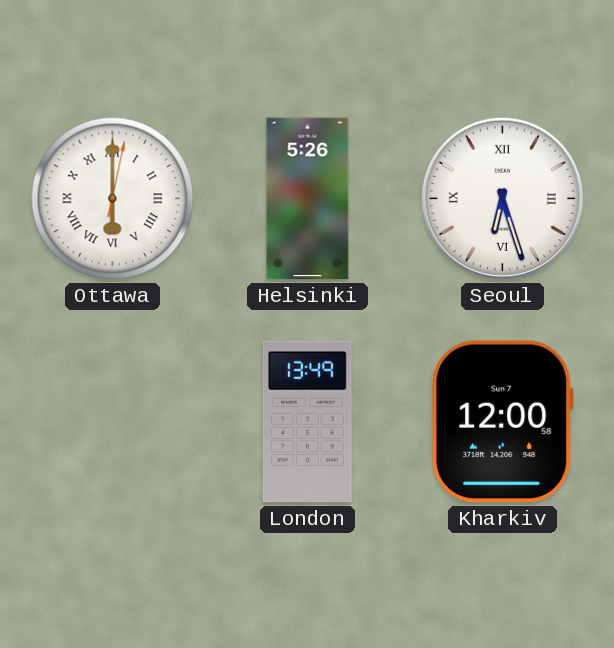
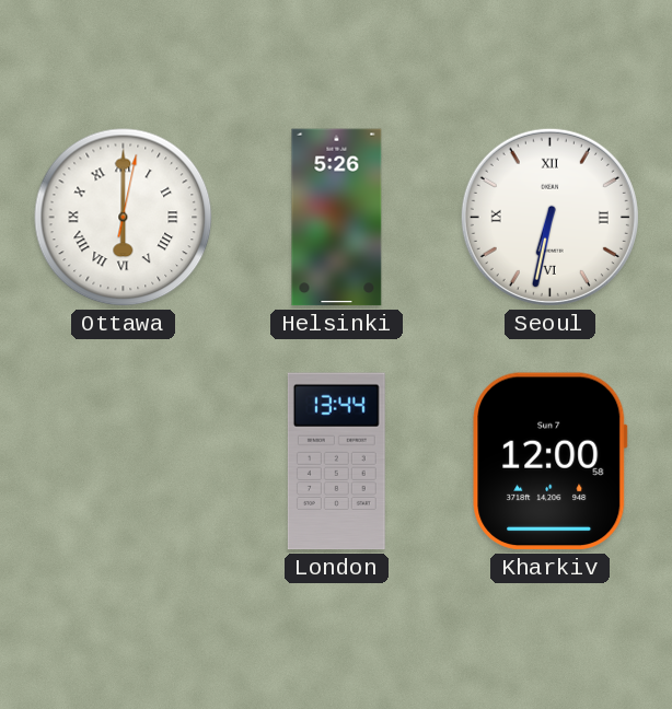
Seoul: 6:27 -> 6:32
London: 13:49 -> 13:44
